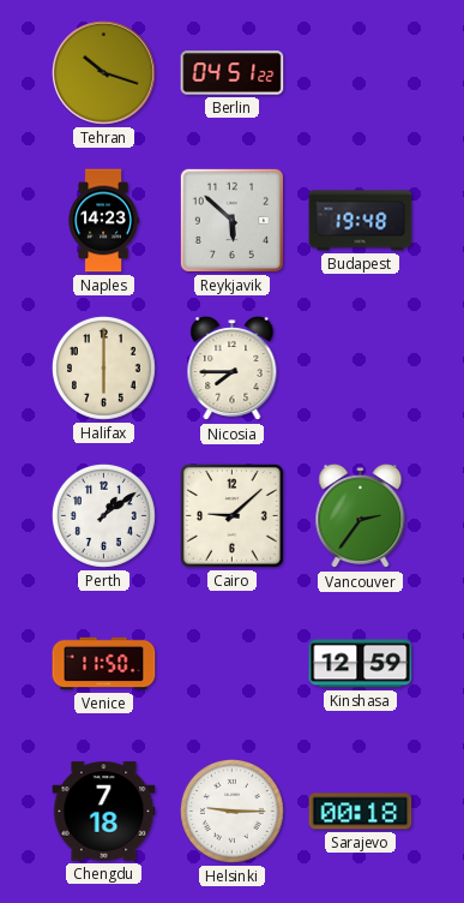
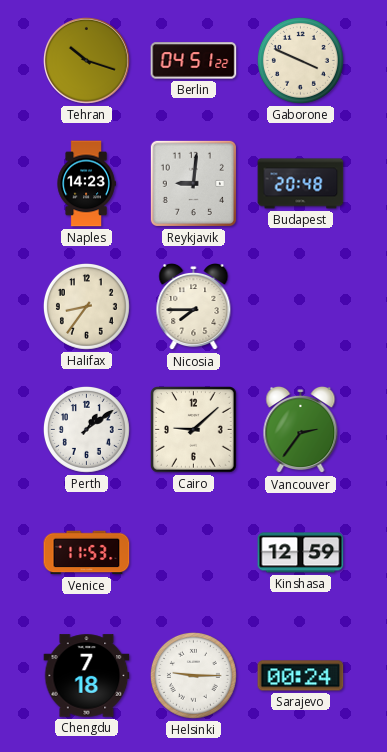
Gaborone: none -> 3:49
Reykjavik: 5:52 -> 9:01
Budapest: 19:48 -> 20:48
Halifax: 6:00 -> 8:36
Venice: 11:50 -> 11:53
Sarajevo: 00:18 -> 00:24
